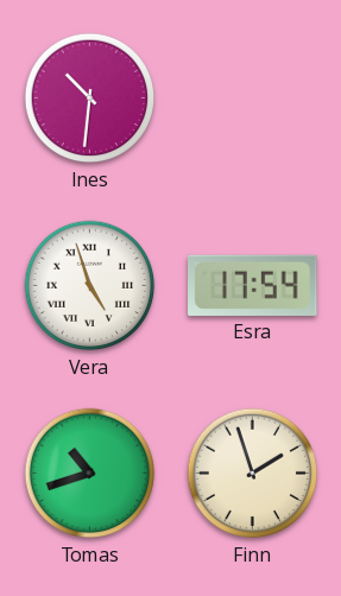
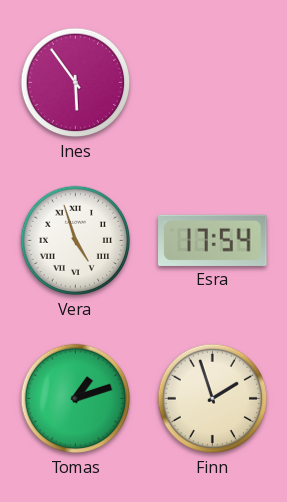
Ines: 10:31 -> 5:54
Tomas: 10:42 -> 1:12
